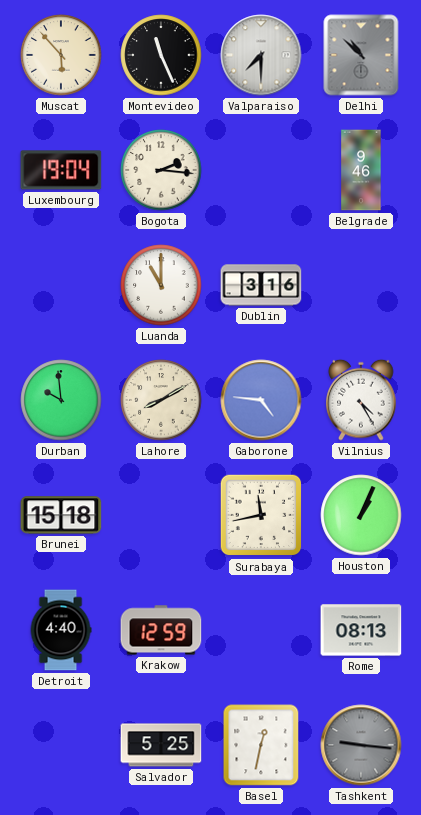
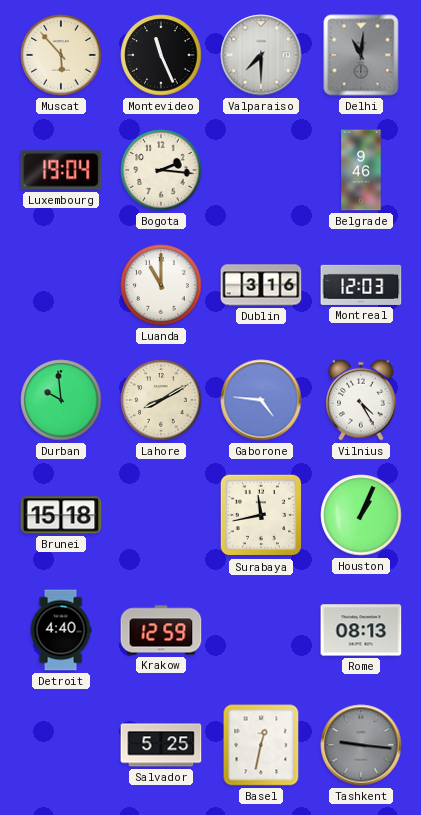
Delhi: 10:52 -> 11:01
Montreal: none -> 12:03
